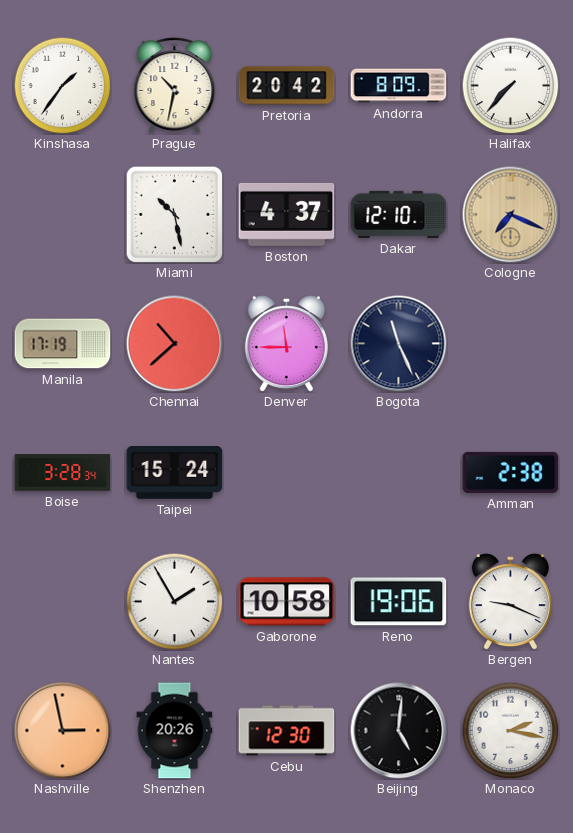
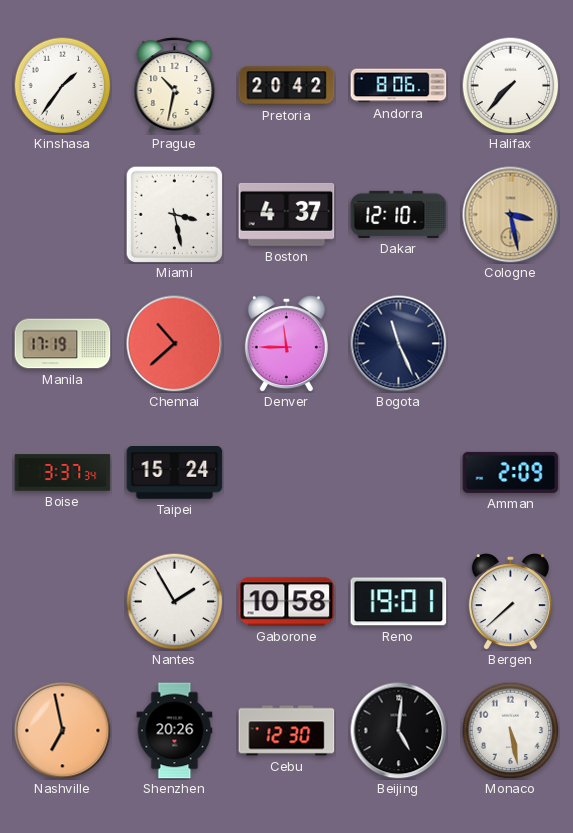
Andorra: 8:09 -> 8:06
Miami: 10:28 -> 3:28
Cologne: 7:19 -> 3:28
Boise: 3:28 -> 3:37
Amman: 2:38 -> 2:09
Reno: 19:06 -> 19:01
Bergen: 9:19 -> 7:38
Nashville: 2:58 -> 6:58
Monaco: 2:17 -> 5:28
